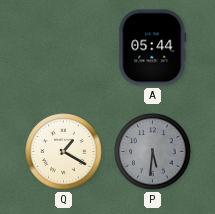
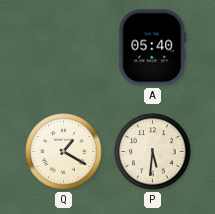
A: 05:44 -> 05:40
P dial: grey -> cream
